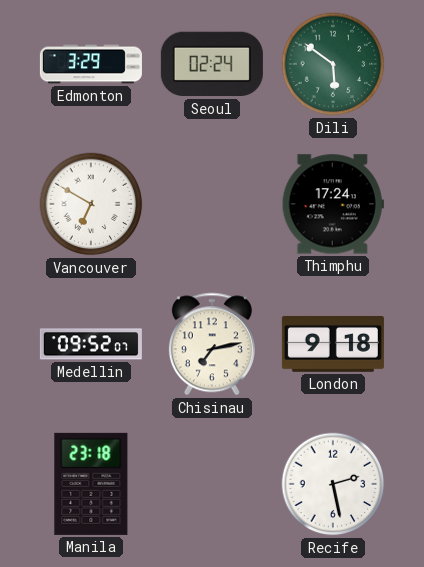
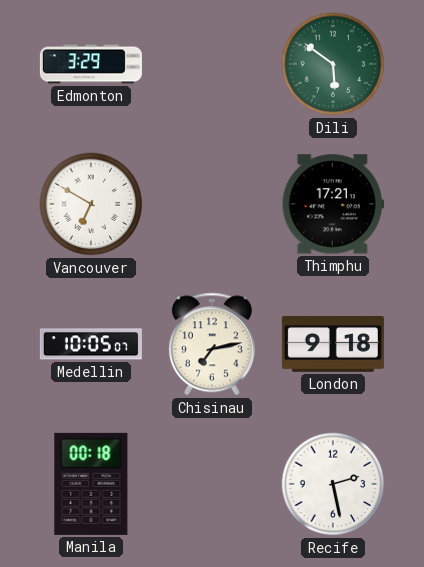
Seoul: 02:24 -> none
Thimphu: 17:24 -> 17:21
Medellin: 09:52 -> 10:05
Manila: 23:18 -> 00:18
